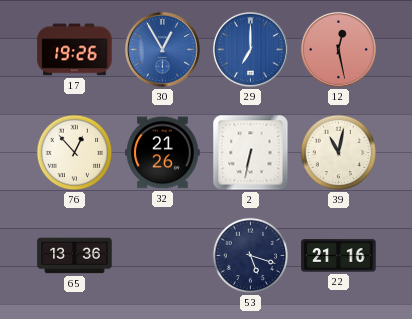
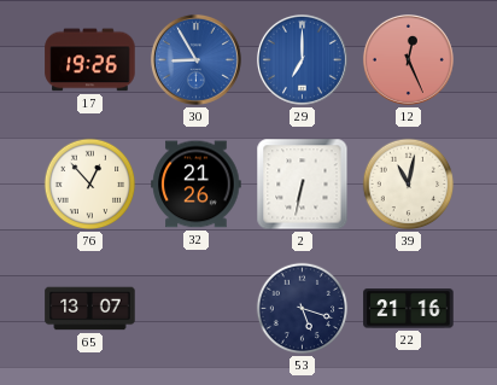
30: 12:55 -> 8:55
12: 12:28 -> 12:26
65: 13:36 -> 13:07
